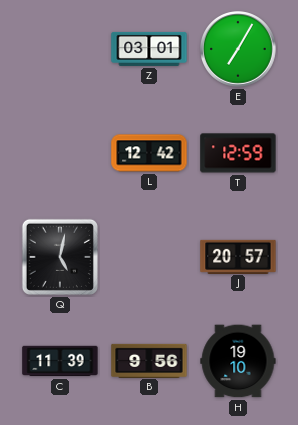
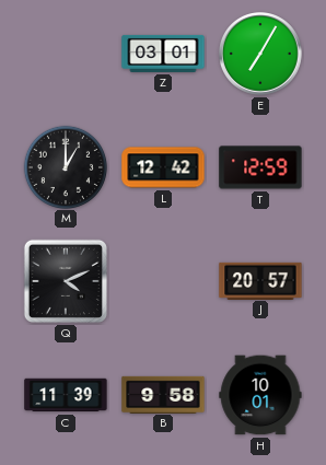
M: none -> 1:00
Q: 5:02 -> 4:11
B: 9:56 -> 9:58
H: 19:10 -> 10:01
